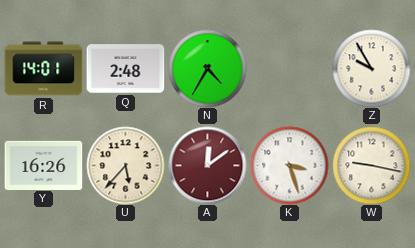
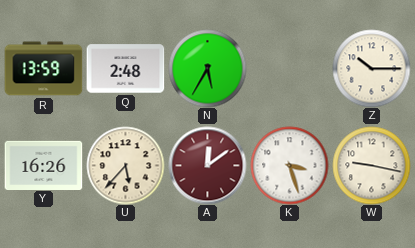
R: 14:01 -> 13:59
N: 4:35 -> 5:35
Z: 9:55 -> 10:15
